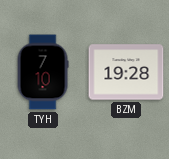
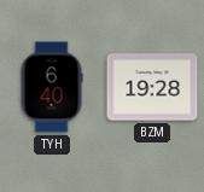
TYH: 7:10 -> 6:40
